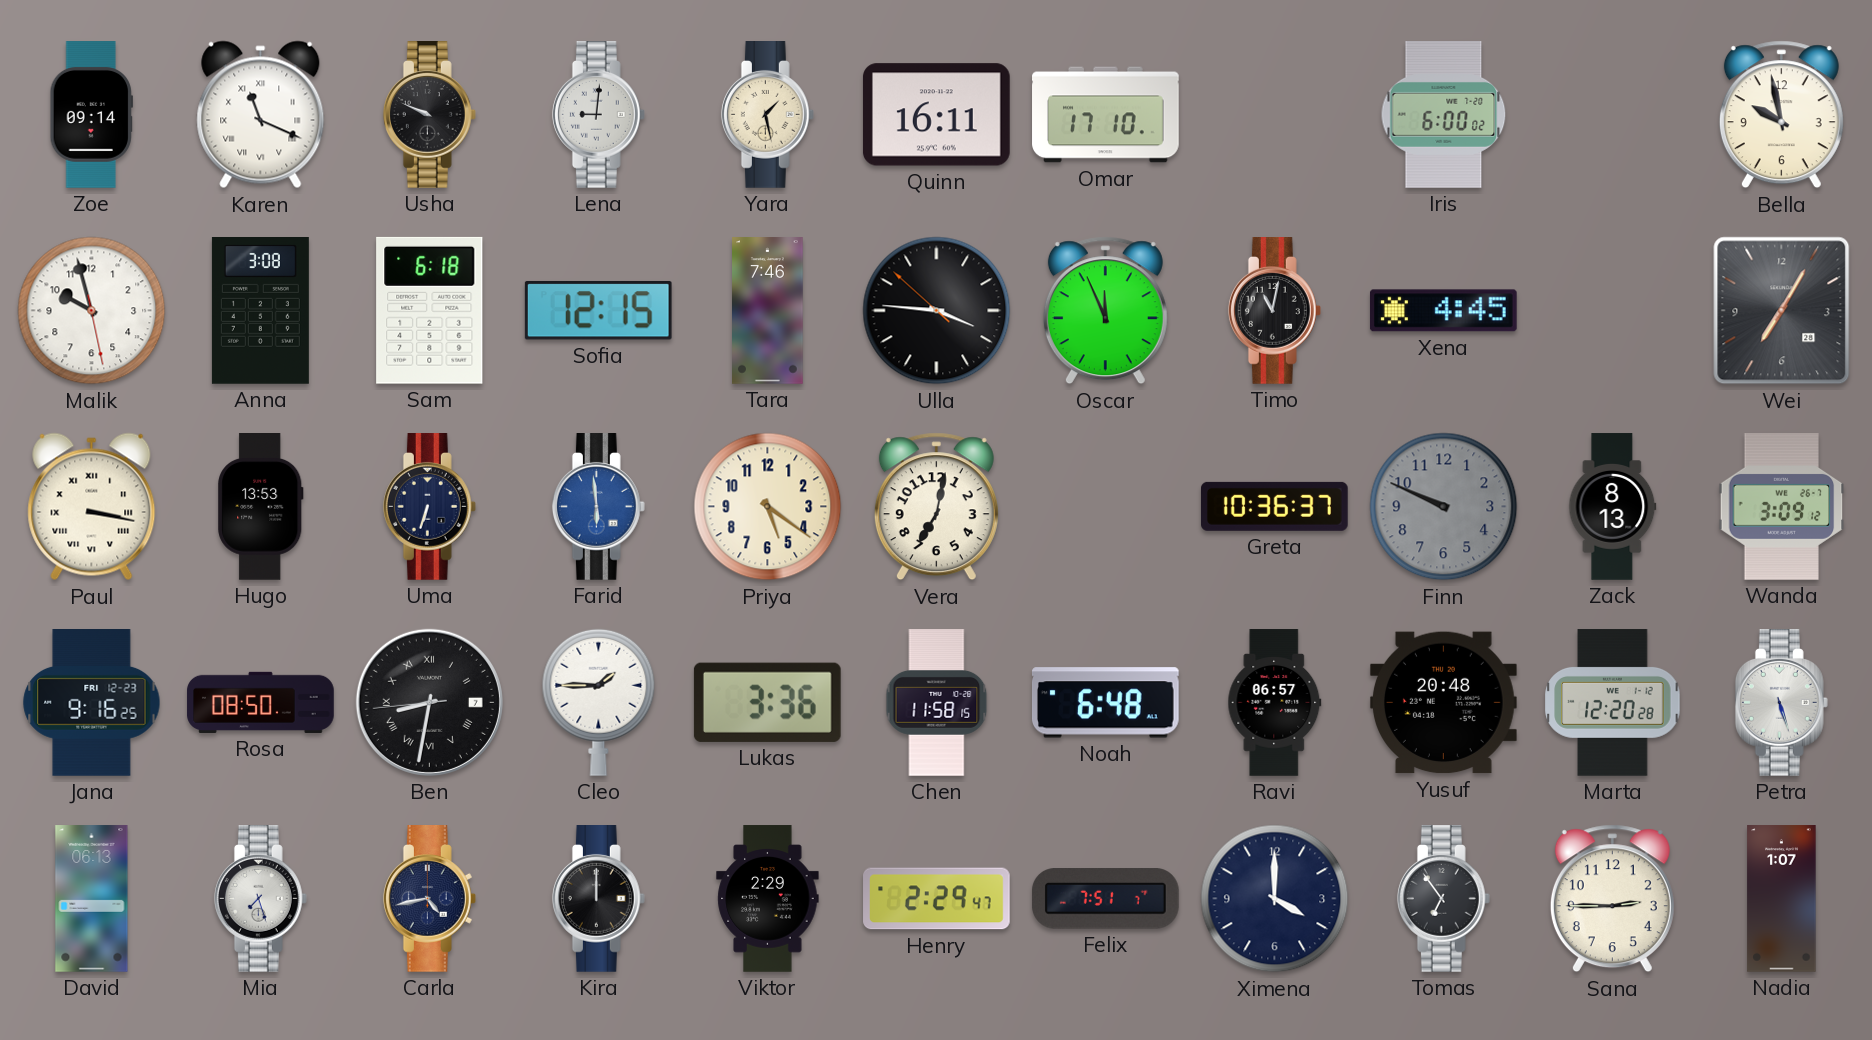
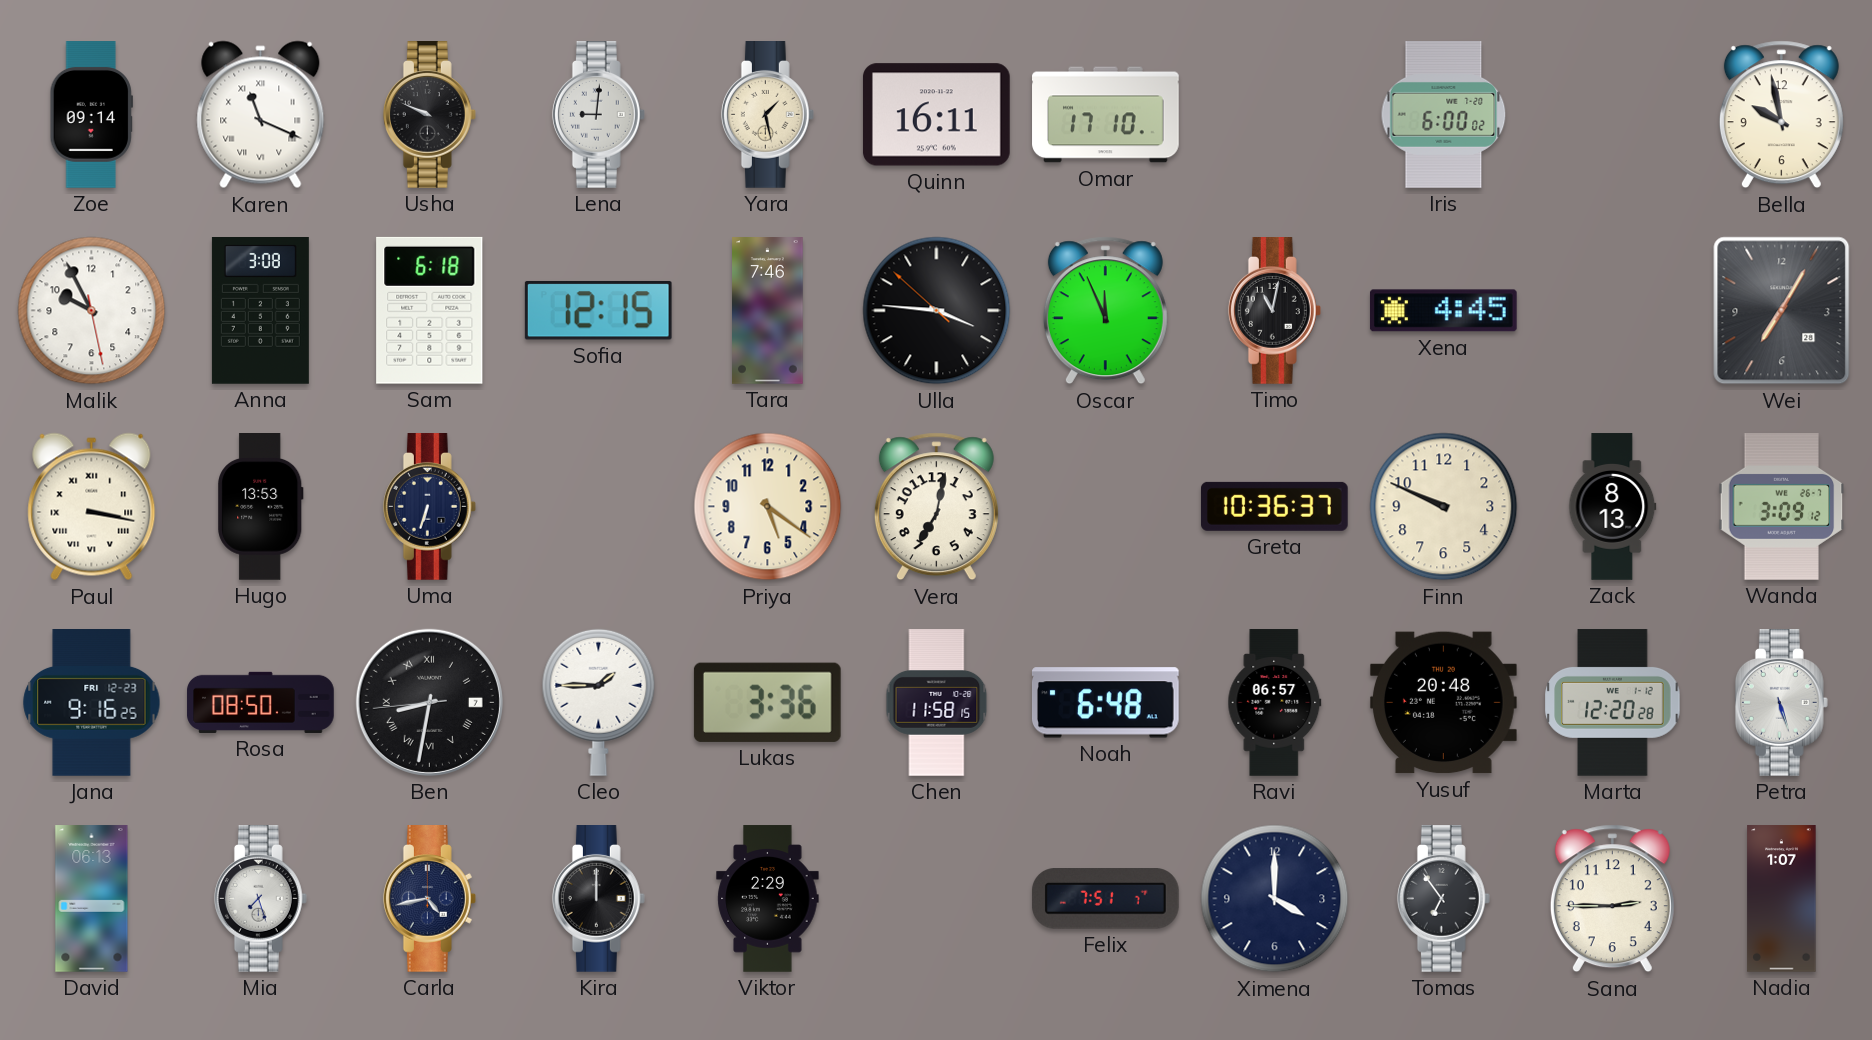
Malik: 9:57 -> 9:55
Farid: 5:59 -> none
Finn dial: grey -> cream
Henry: 2:29 -> none
